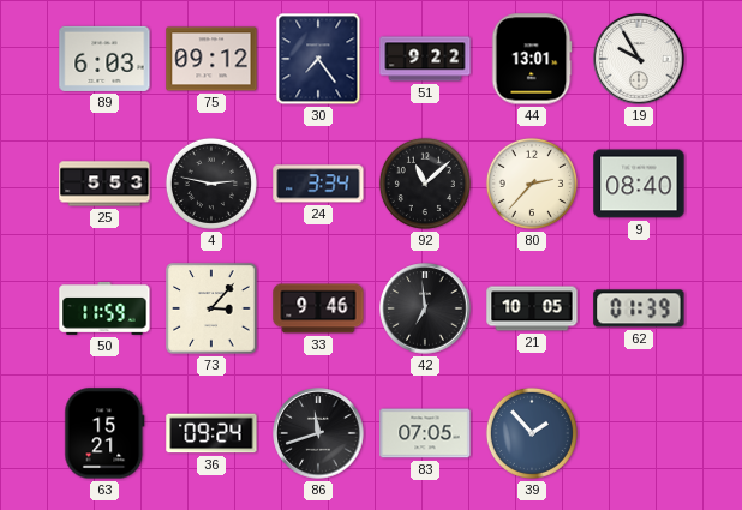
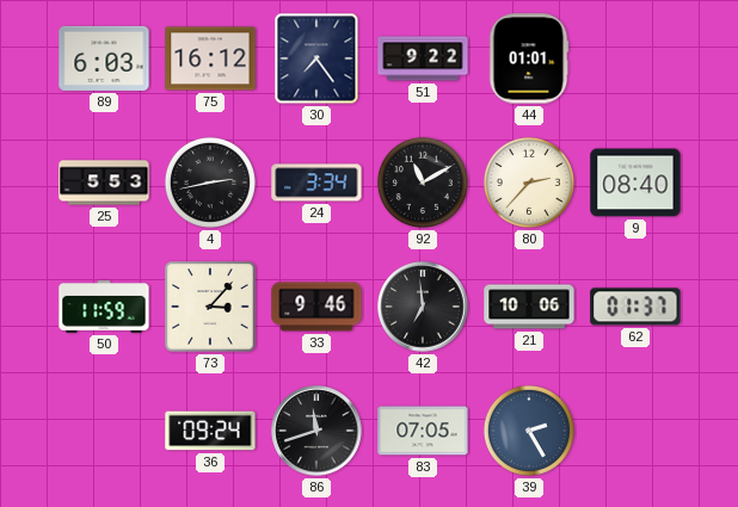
75: 09:12 -> 16:12
44: 13:01 -> 01:01
19: 9:55 -> none
4: 2:47 -> 2:43
92: 11:08 -> 11:10
21: 10:05 -> 10:06
62: 01:39 -> 01:37
63: 15:21 -> none
39: 1:53 -> 2:25
